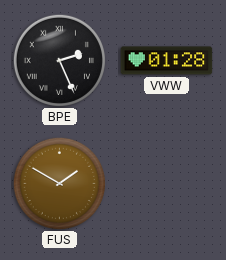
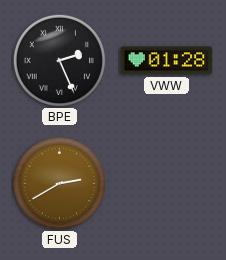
FUS: 1:50 -> 2:40
